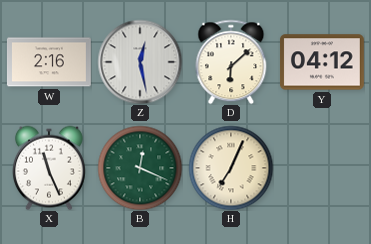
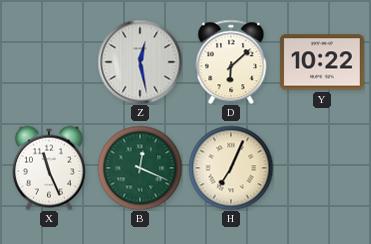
W: 2:16 -> none
Y: 04:12 -> 10:22
